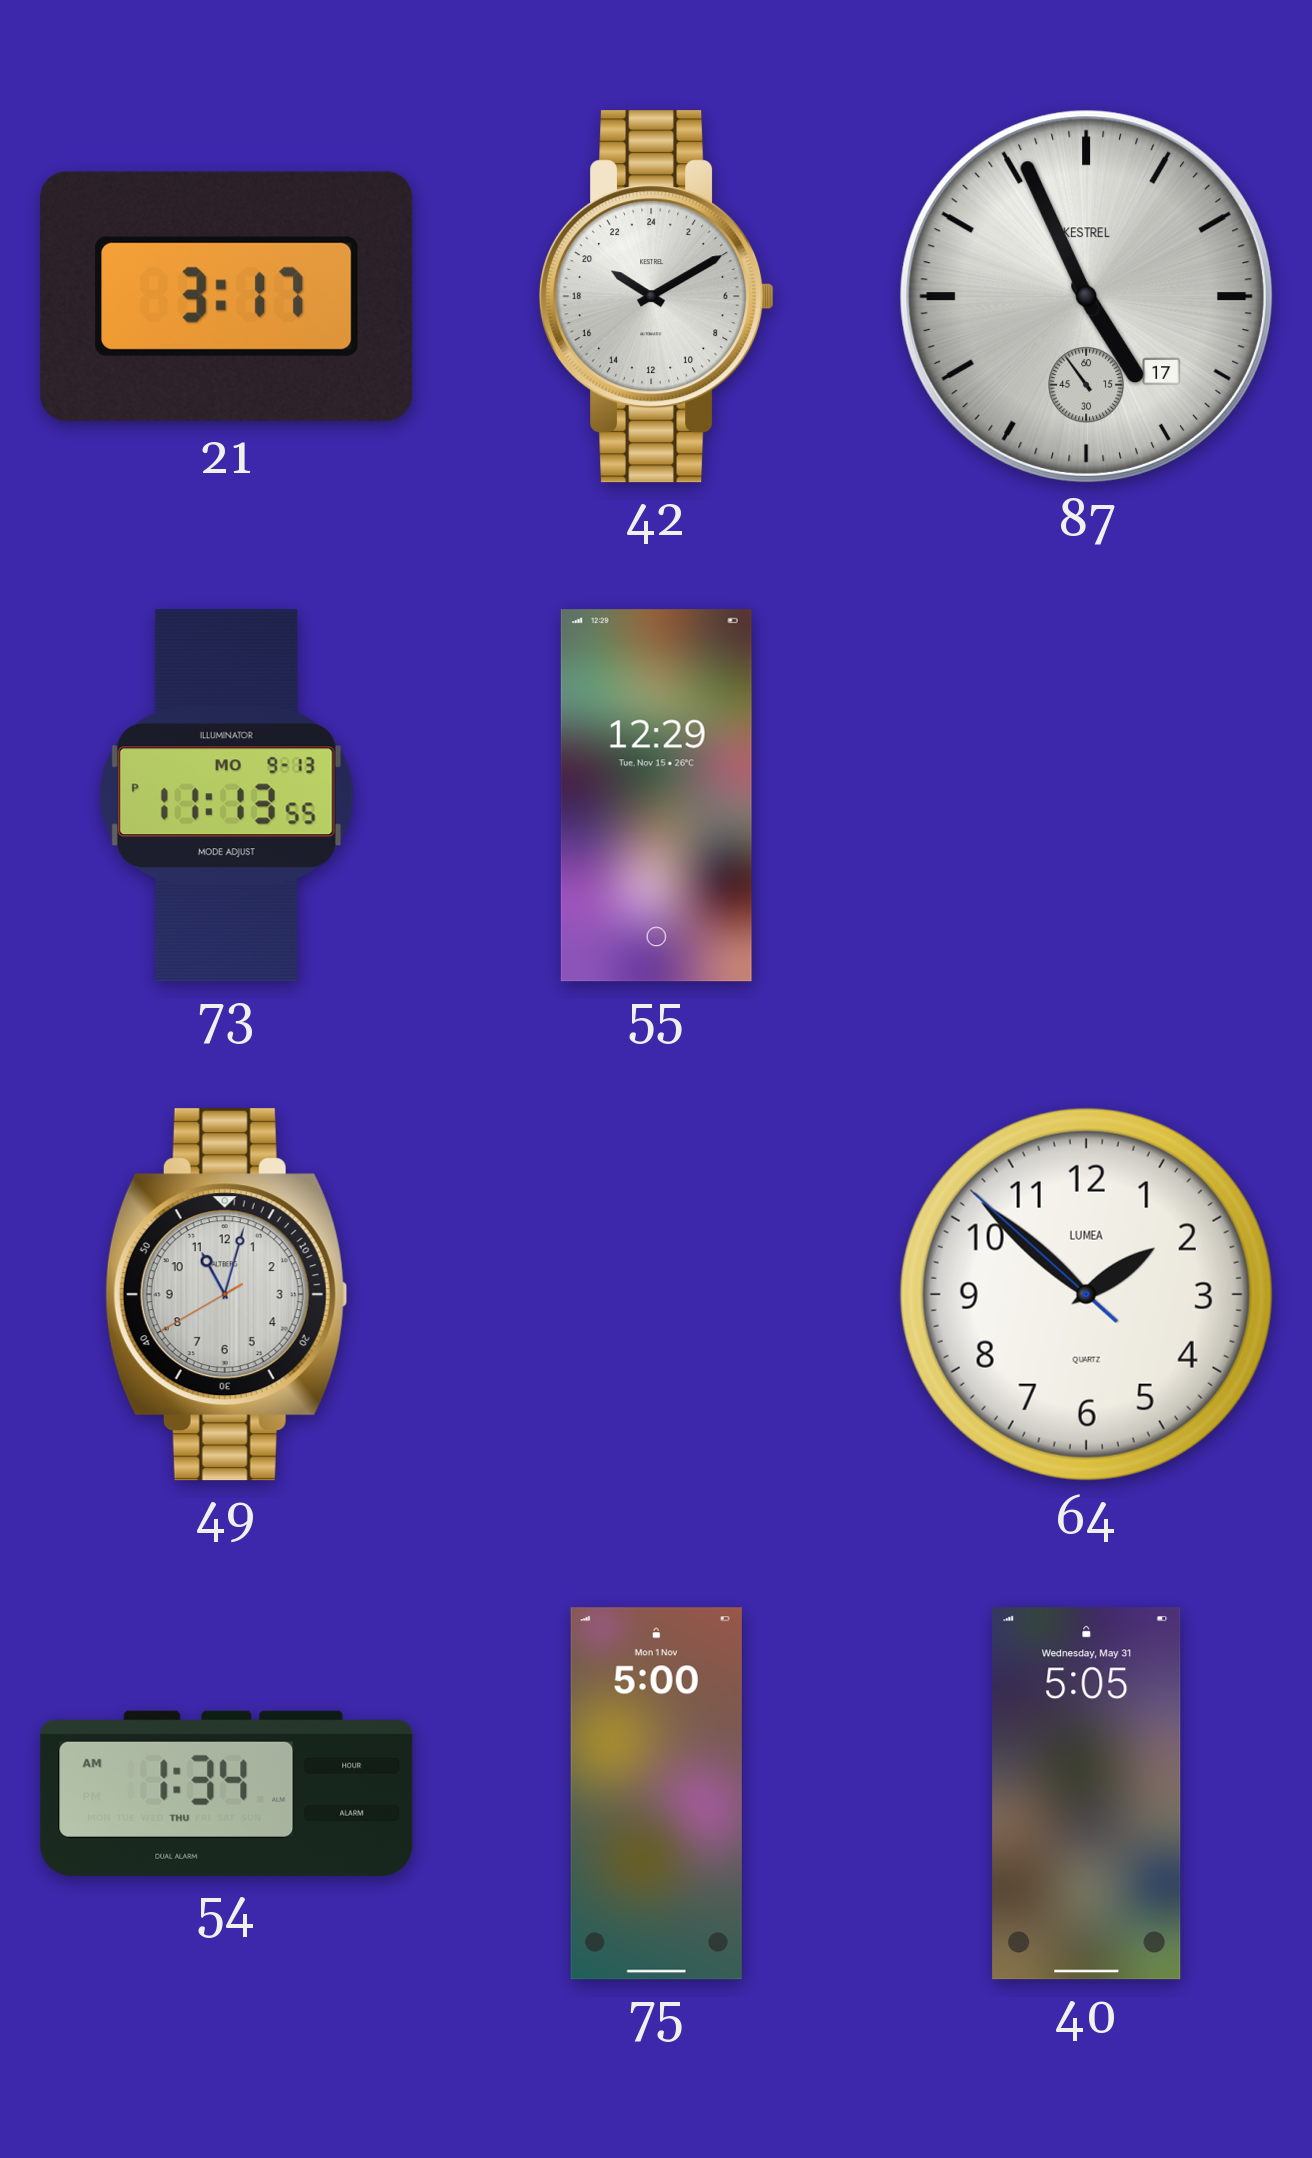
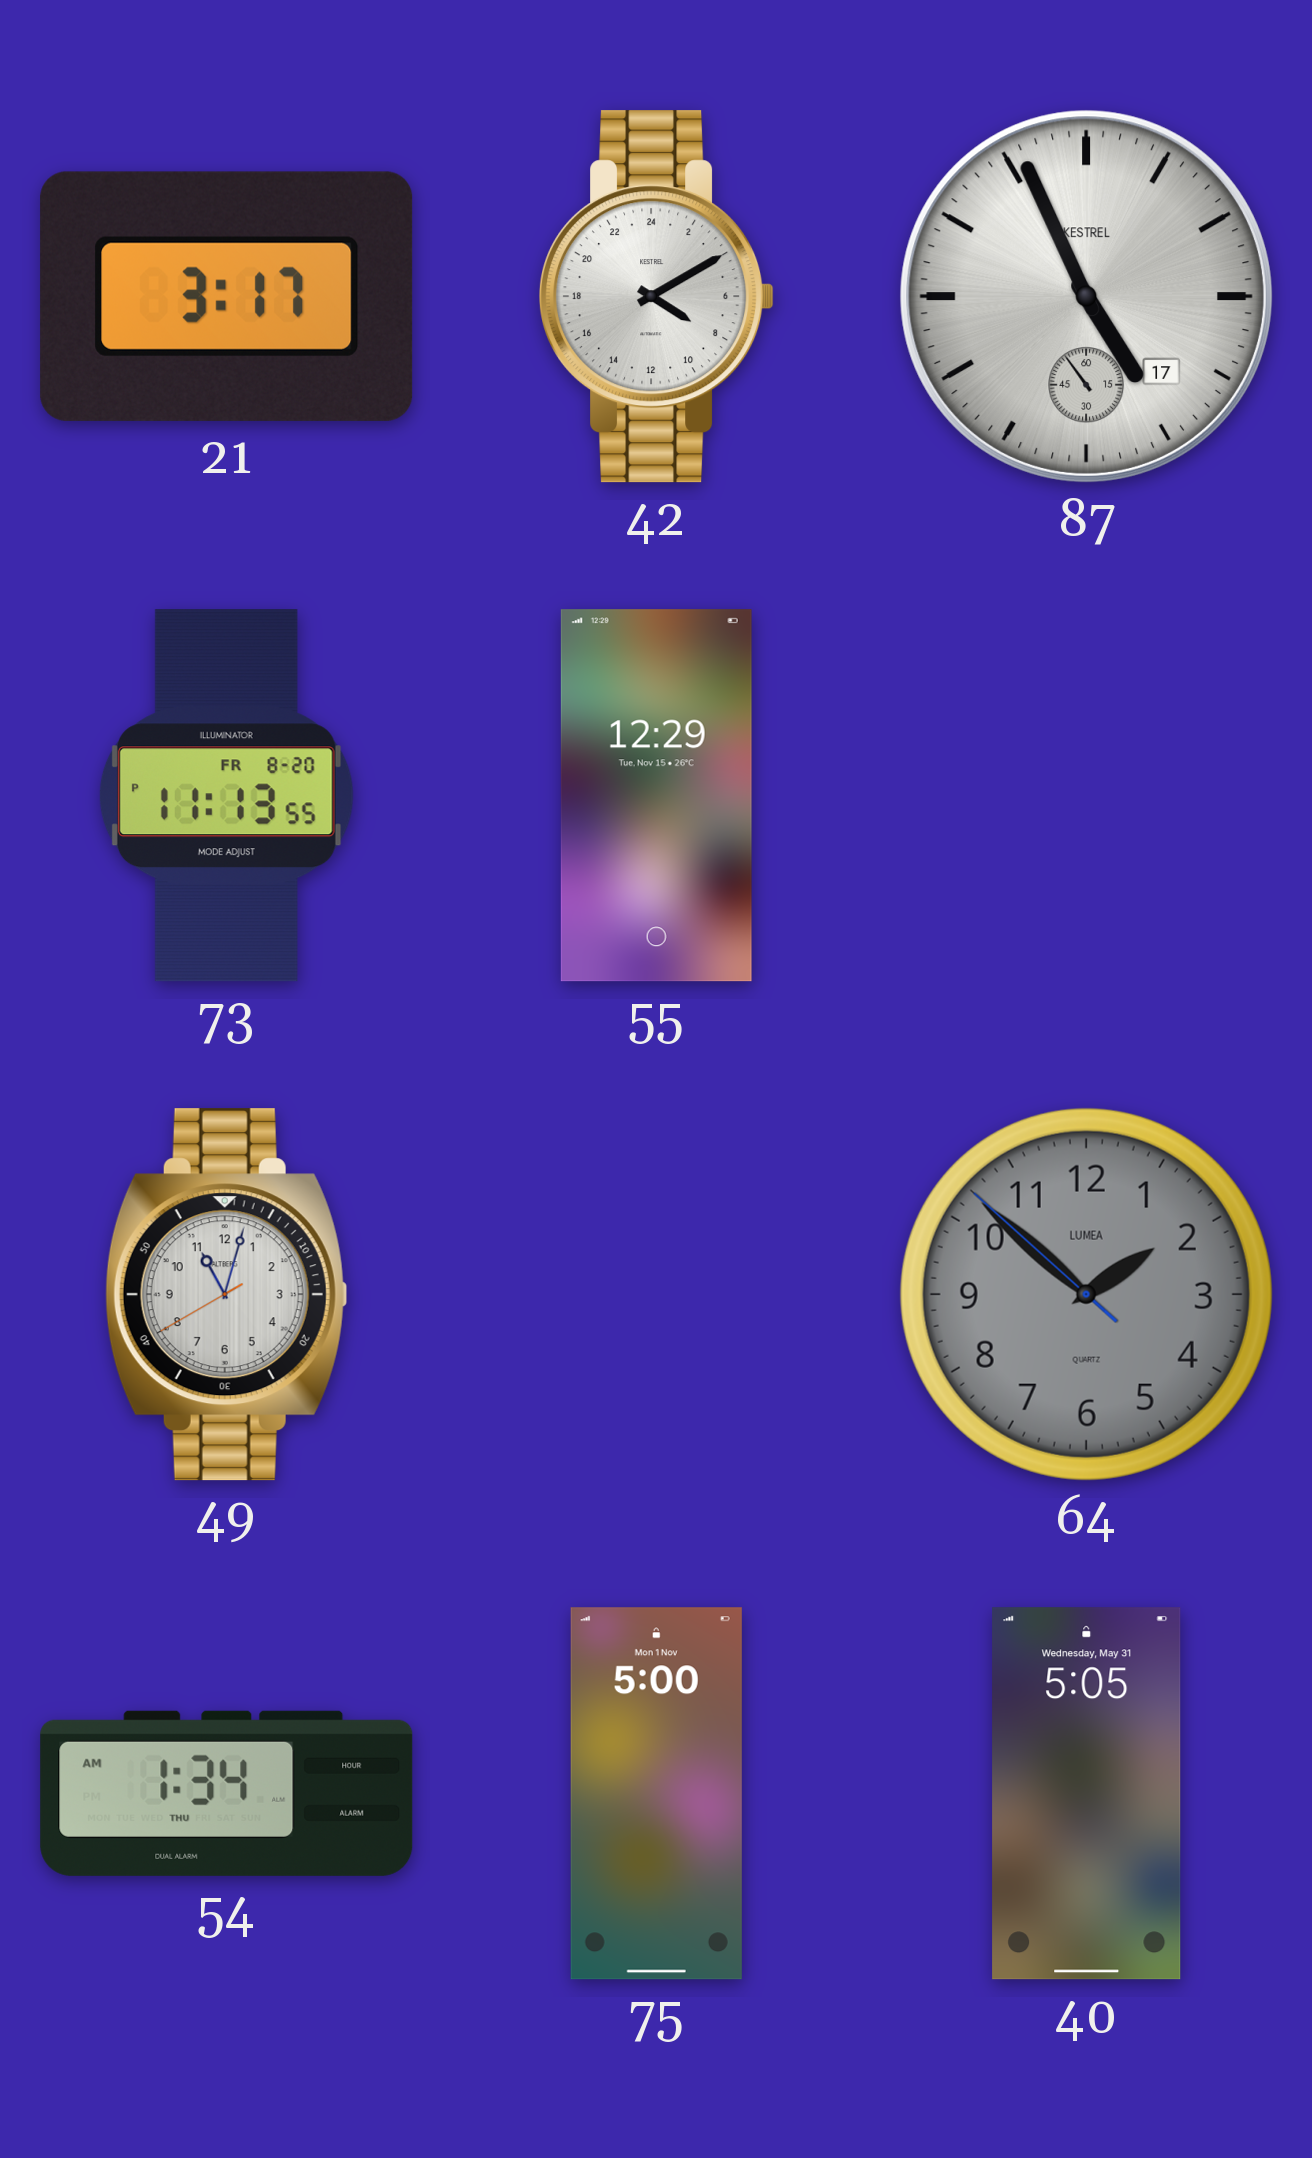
42: 20:10 -> 8:10
73 date: MO 9-13 -> FR 8-20
64 dial: white -> grey
